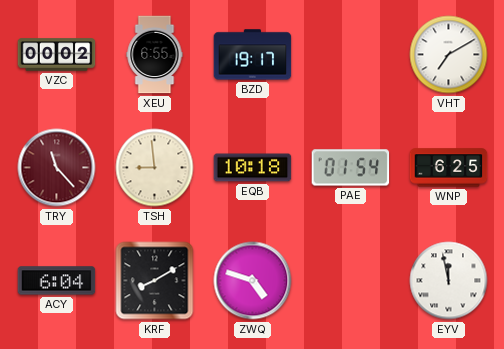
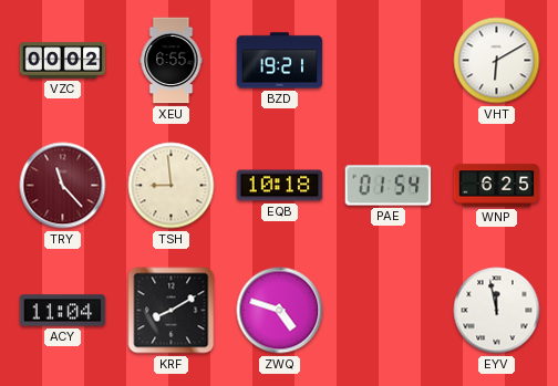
BZD: 19:17 -> 19:21
VHT: 7:10 -> 6:10
ACY: 6:04 -> 11:04
